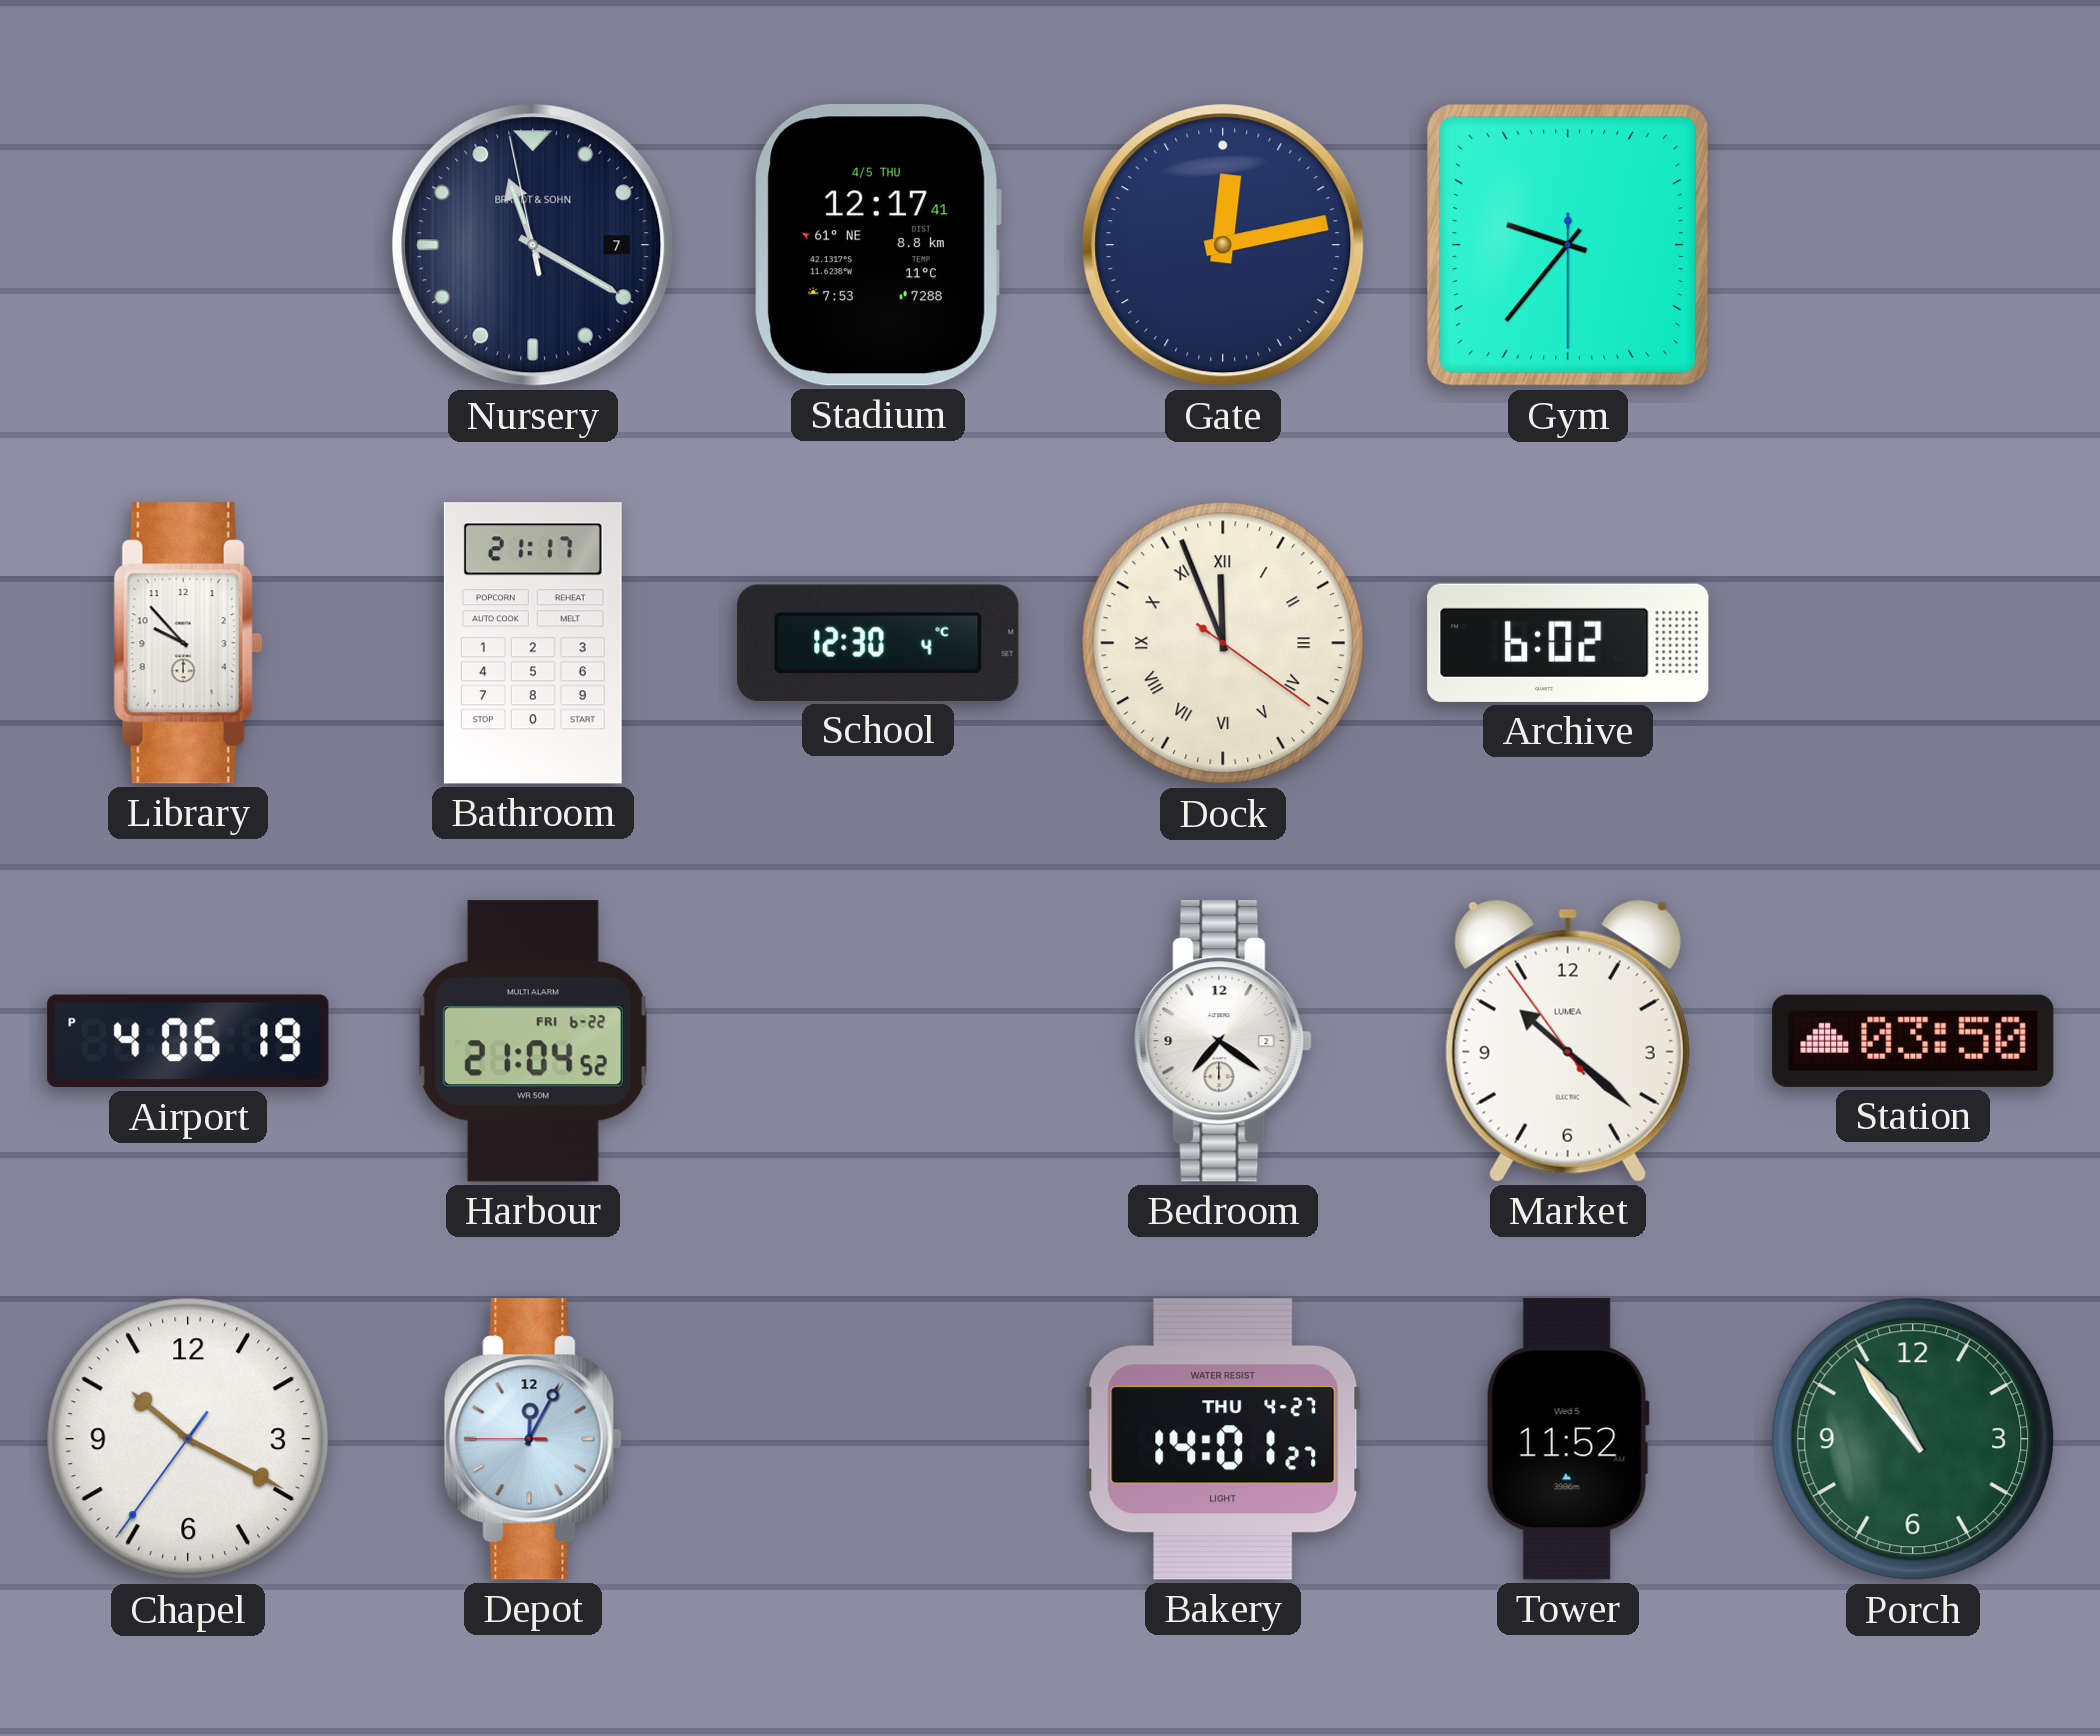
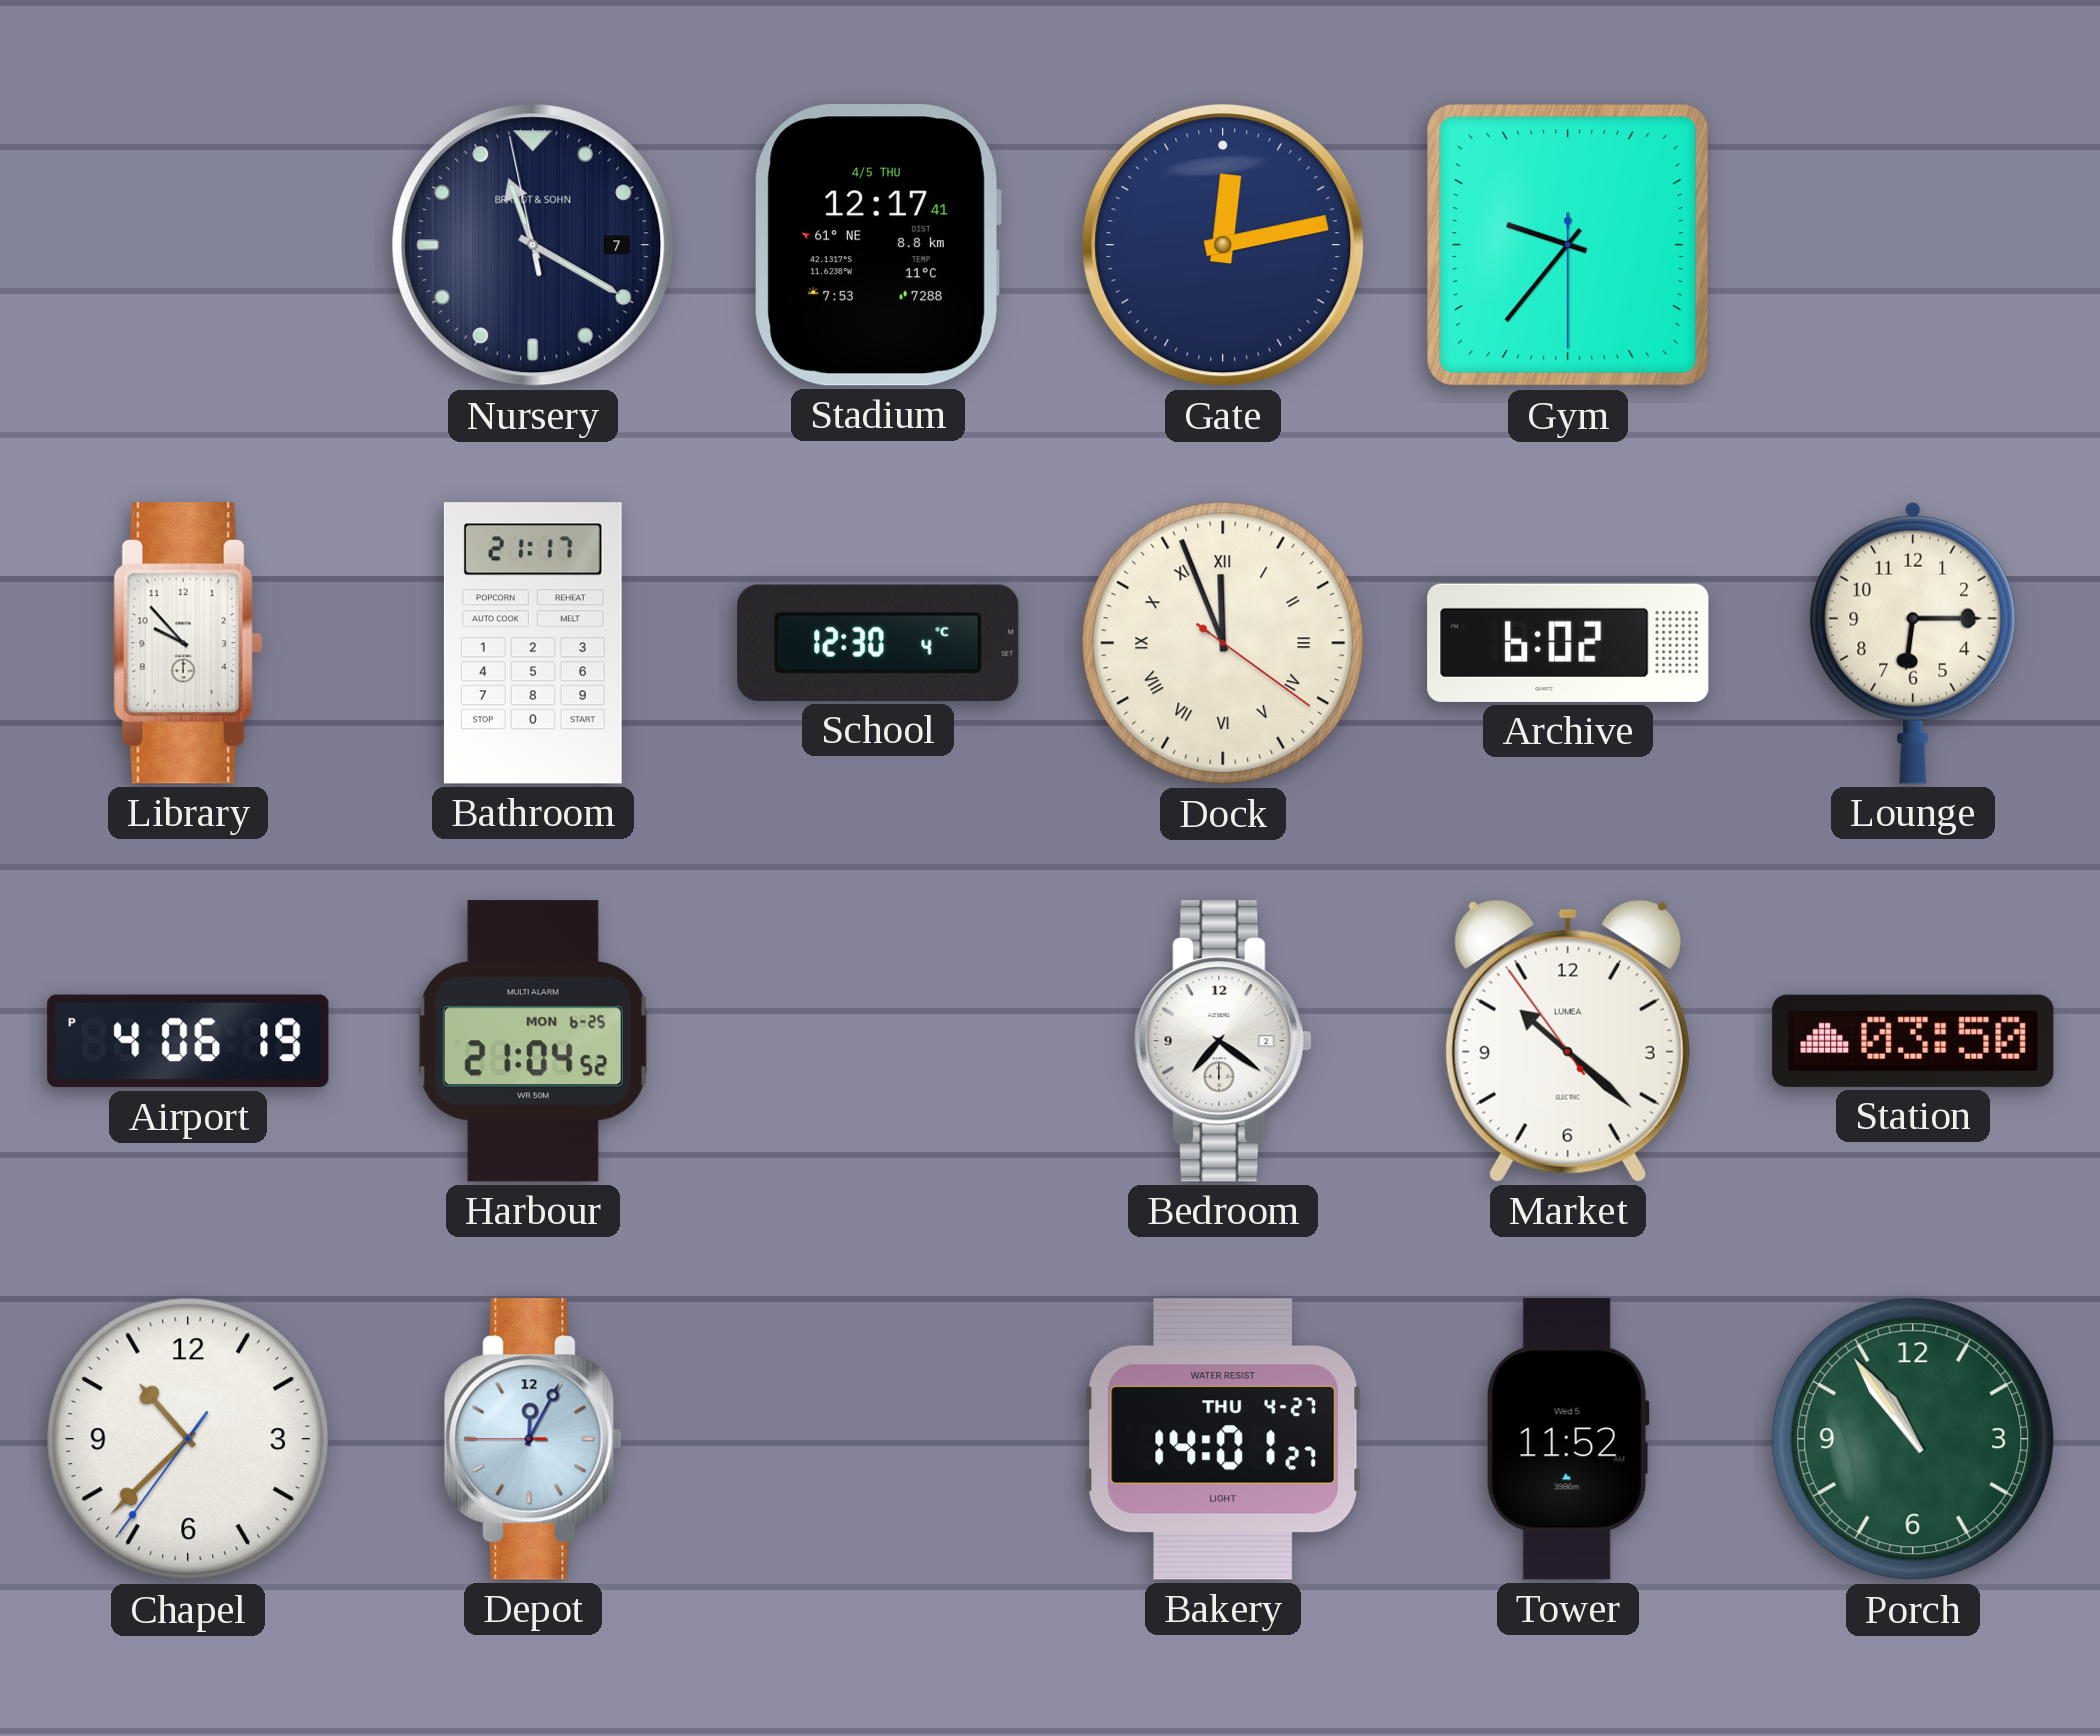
Lounge: none -> 6:15
Harbour date: FRI 6-22 -> MON 6-25
Chapel: 10:19 -> 10:37
